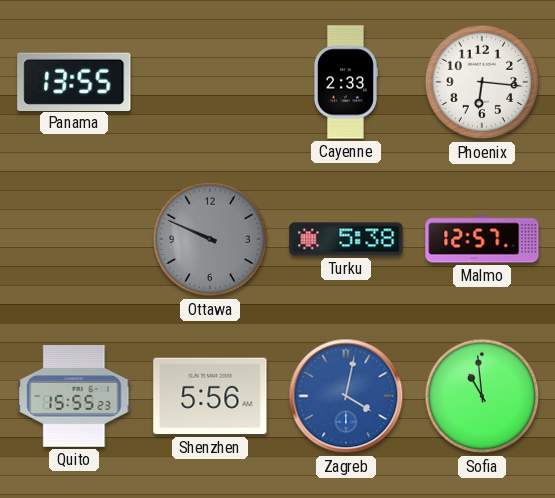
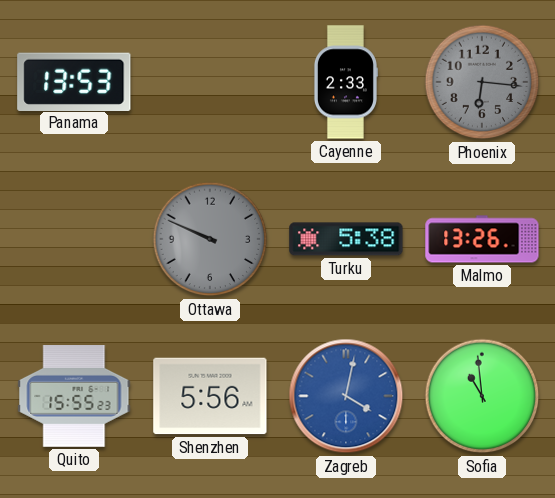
Panama: 13:55 -> 13:53
Phoenix dial: white -> grey
Malmo: 12:57 -> 13:26
